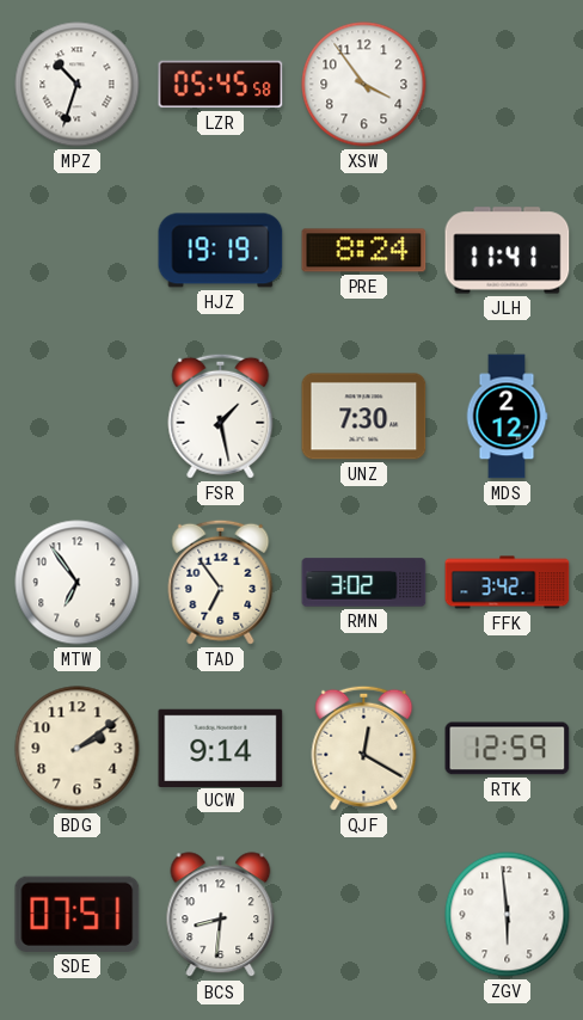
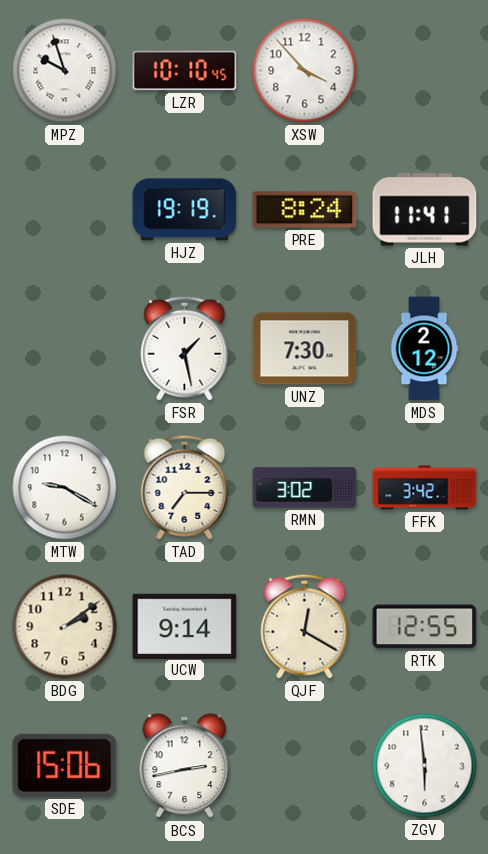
MPZ: 10:33 -> 9:57
LZR: 05:45 -> 10:10
XSW: 3:54 -> 3:53
MTW: 6:54 -> 9:20
TAD: 6:54 -> 7:15
RTK: 12:59 -> 12:55
SDE: 07:51 -> 15:06
BCS: 8:31 -> 2:43
